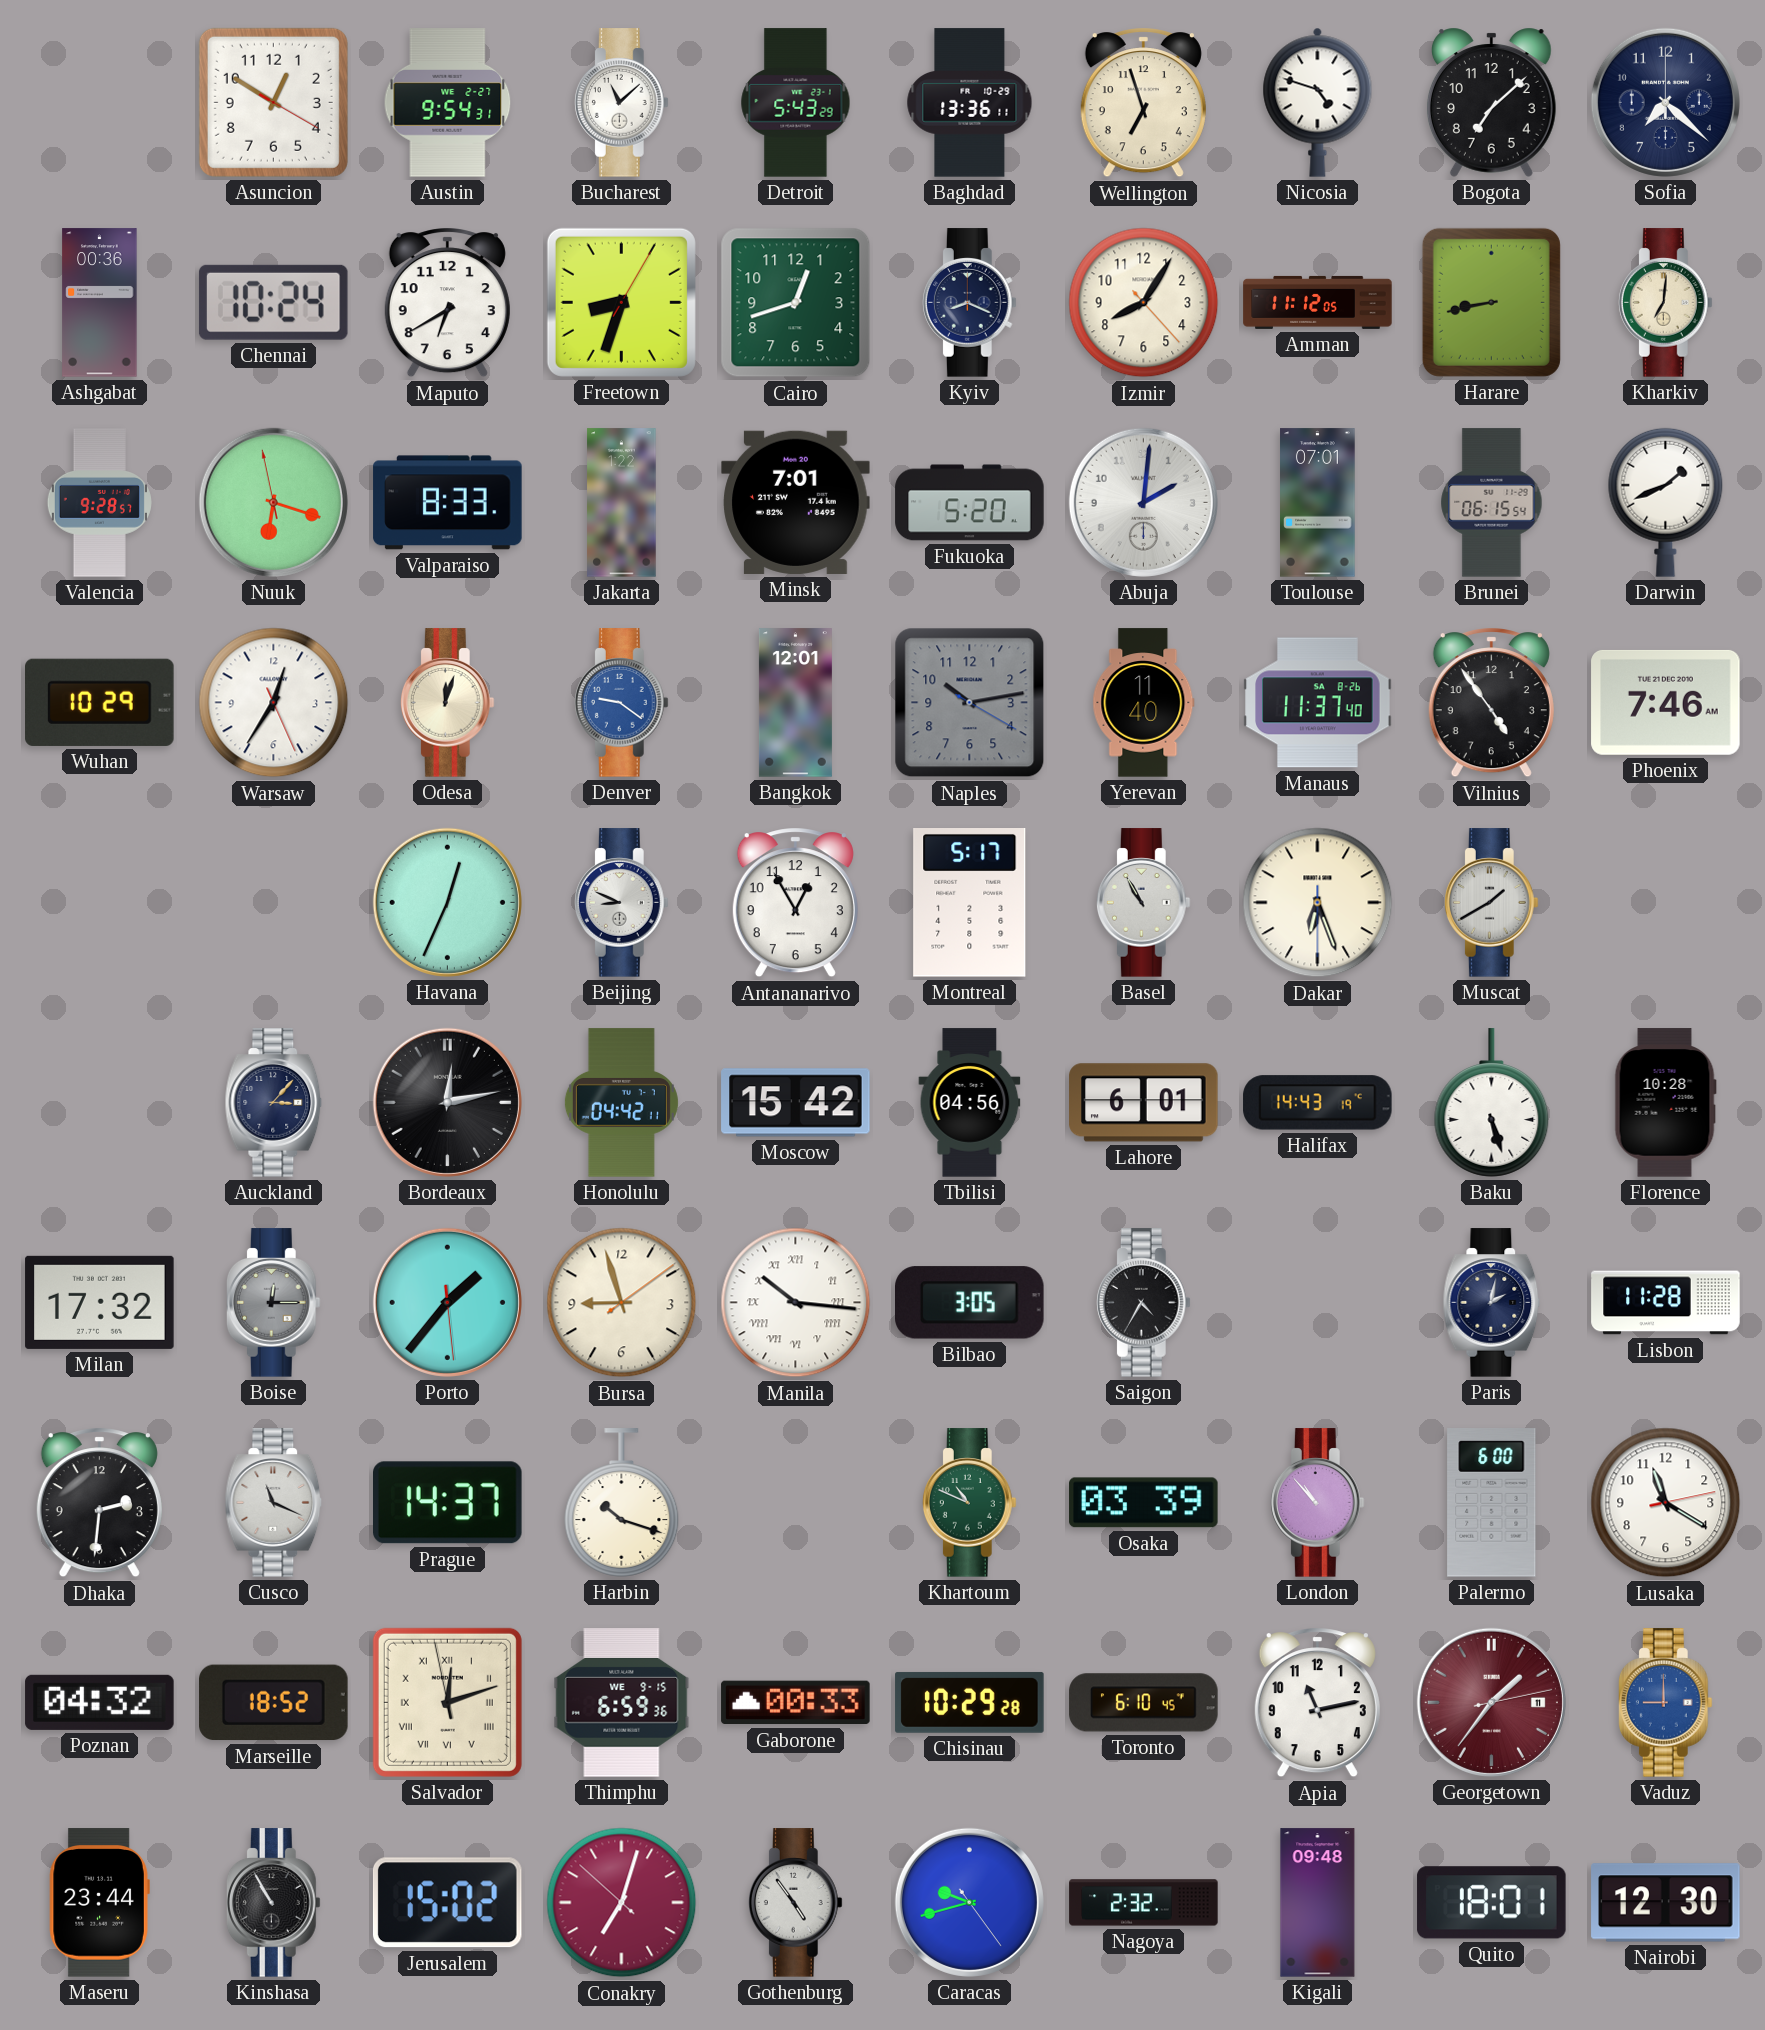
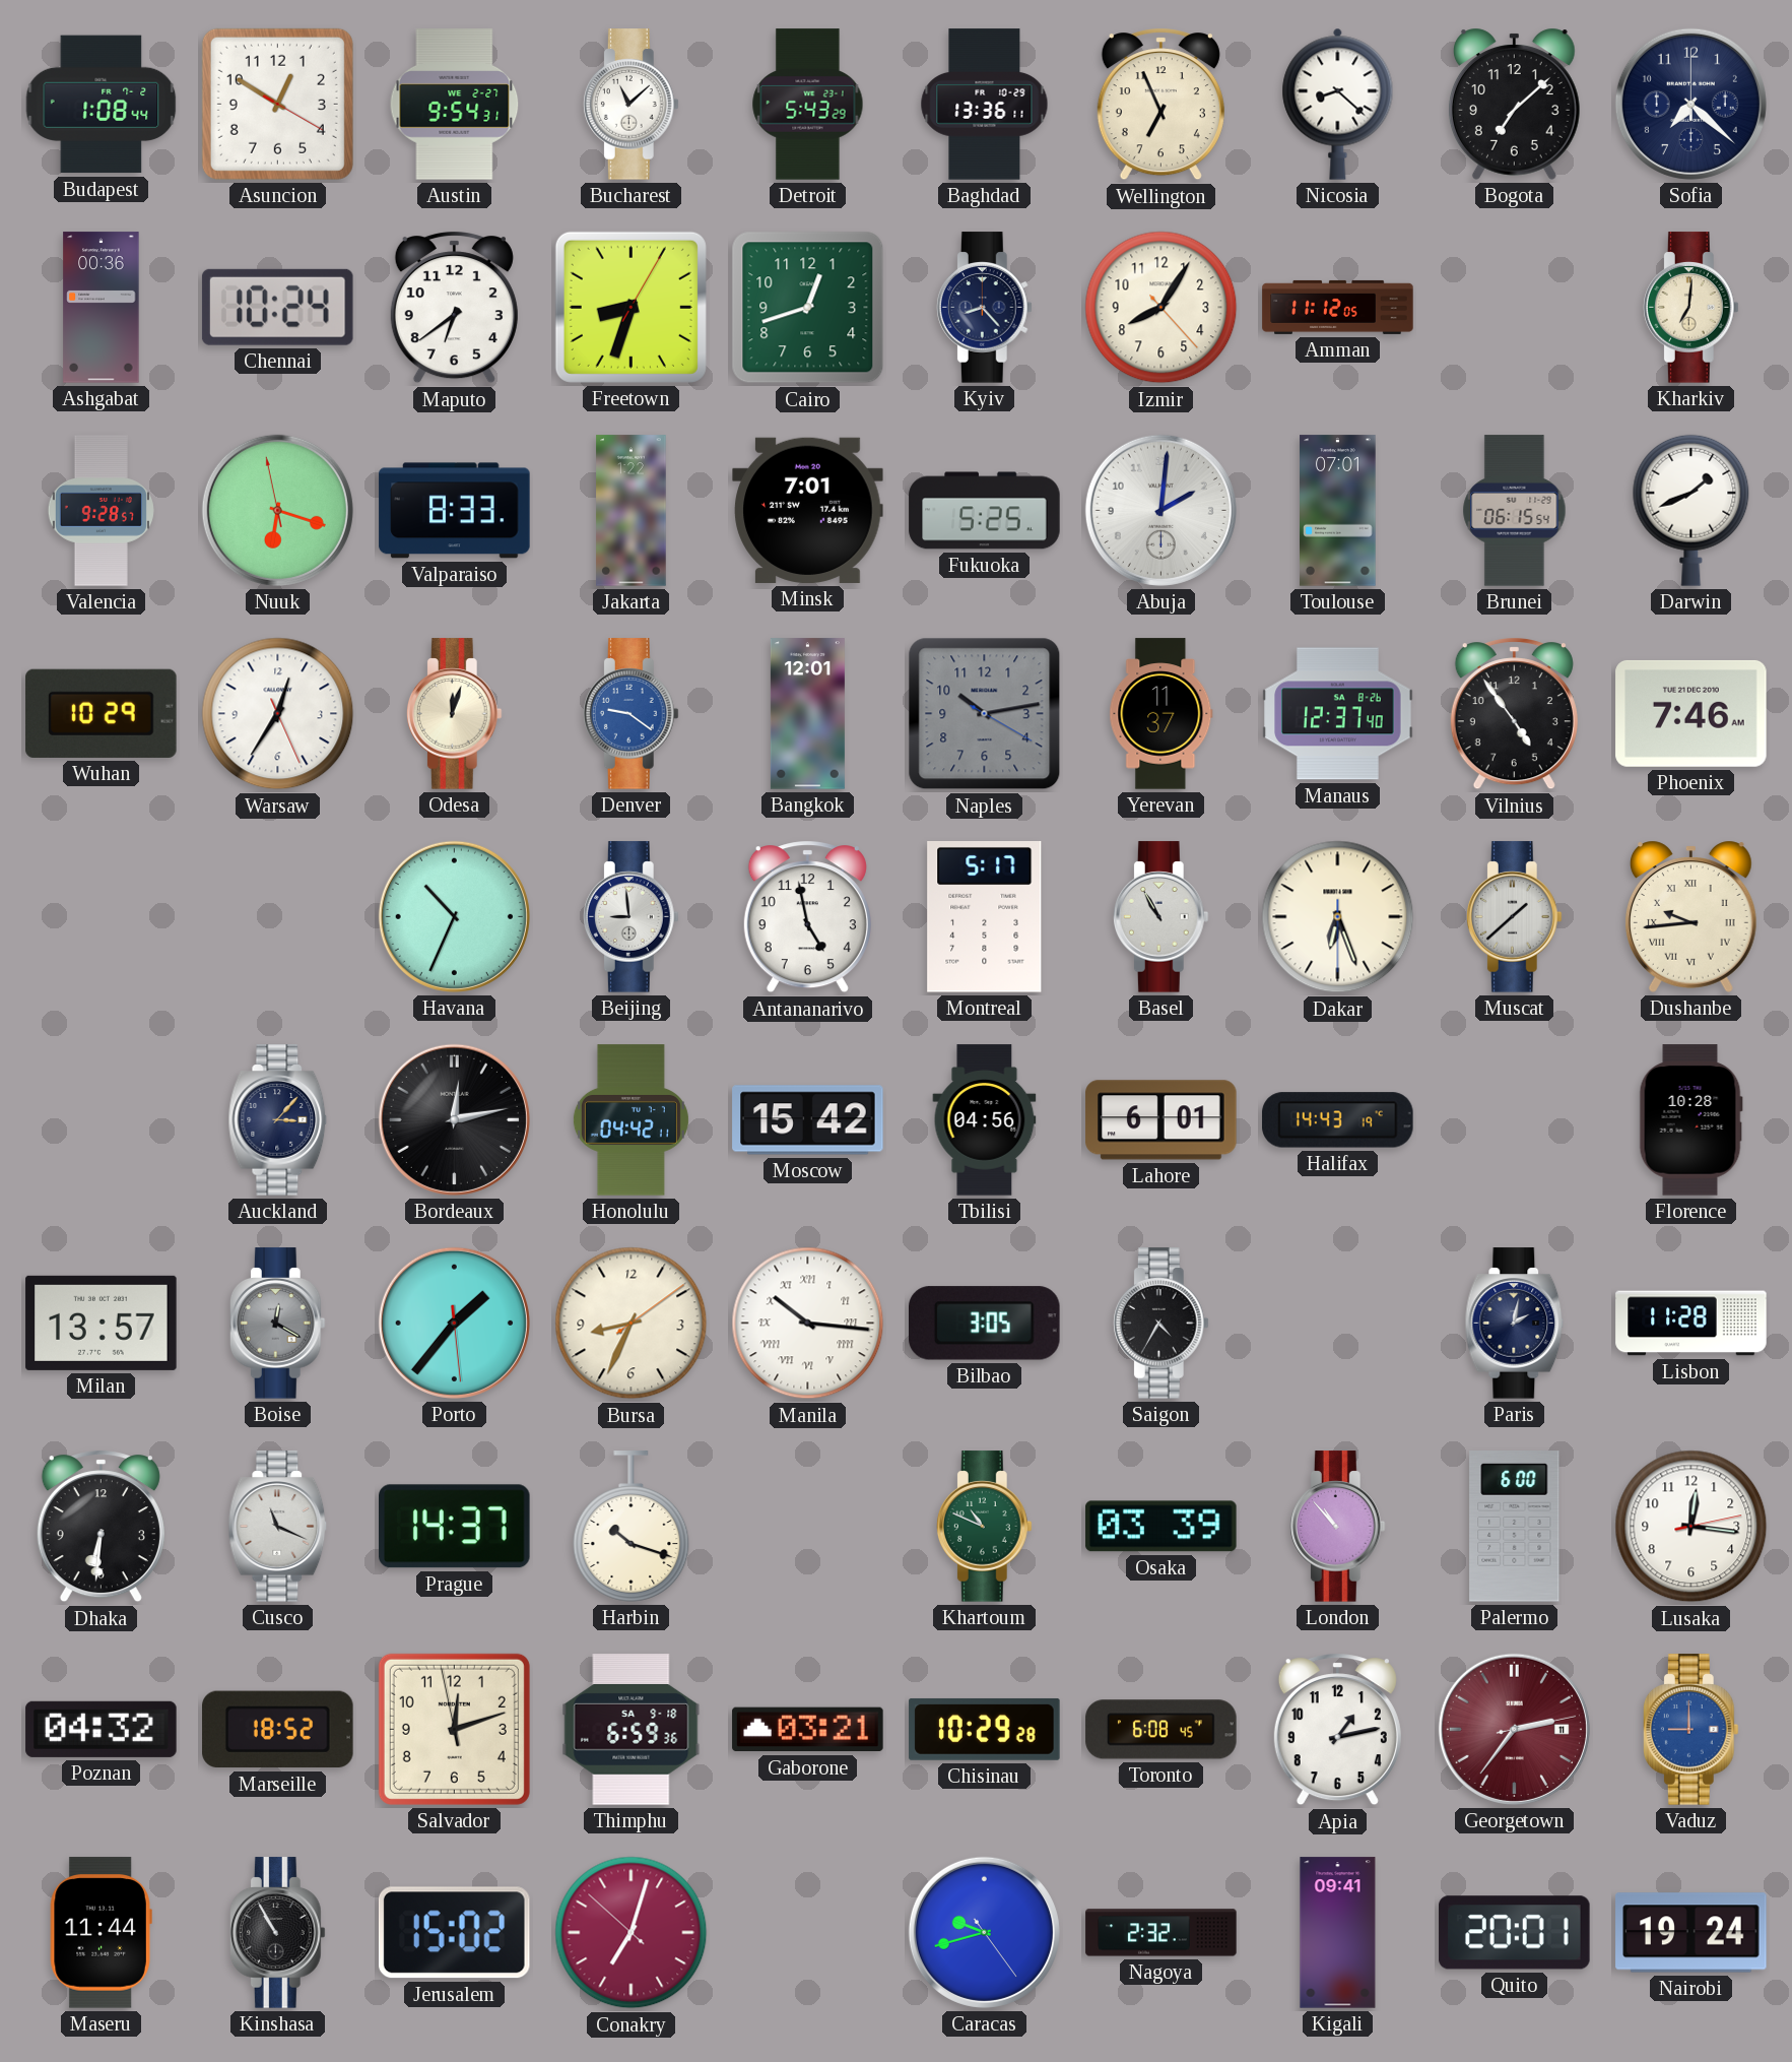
Budapest: none -> 1:08
Wellington: 6:57 -> 6:56
Nicosia: 4:48 -> 8:22
Maputo: 6:40 -> 6:39
Kyiv: 8:19 -> 8:23
Harare: 8:43 -> none
Fukuoka: 5:20 -> 5:25
Yerevan: 11:40 -> 11:37
Manaus: 11:37 -> 12:37
Havana: 12:34 -> 10:34
Beijing: 8:49 -> 8:59
Antananarivo: 12:55 -> 4:58
Muscat: 1:40 -> 1:38
Dushanbe: none -> 9:44
Baku: 5:27 -> none
Milan: 17:32 -> 13:57
Boise: 12:15 -> 12:20
Bursa: 8:57 -> 8:34
Dhaka: 2:31 -> 6:31
Lusaka: 11:20 -> 12:16
Salvador numerals: Roman -> Arabic
Thimphu date: WE 9-15 -> SA 9-18
Gaborone: 00:33 -> 03:21
Toronto: 6:10 -> 6:08
Apia: 11:13 -> 1:13
Georgetown: 1:36 -> 2:36
Maseru: 23:44 -> 11:44
Gothenburg: 4:54 -> none
Kigali: 09:48 -> 09:41
Quito: 18:01 -> 20:01
Nairobi: 12:30 -> 19:24
